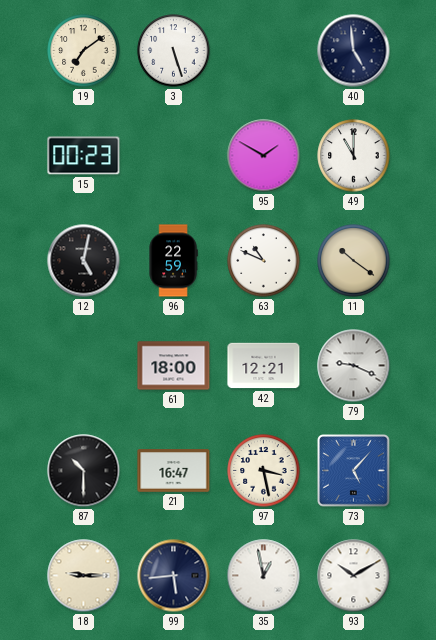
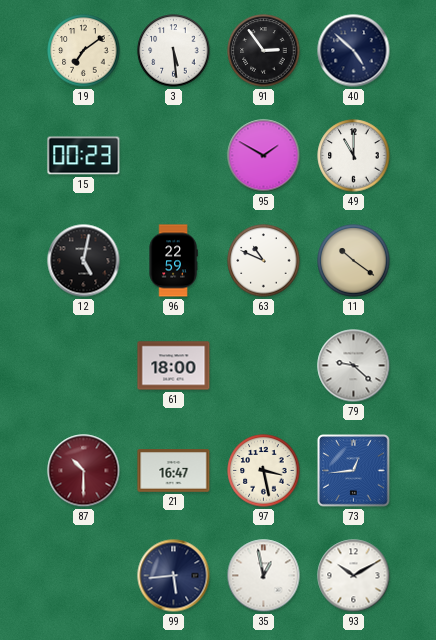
3: 5:27 -> 5:29
91: none -> 2:54
40: 4:59 -> 4:52
42: 12:21 -> none
79: 9:19 -> 9:22
87 dial: black -> burgundy
73: 5:07 -> 12:44
18: 9:15 -> none
